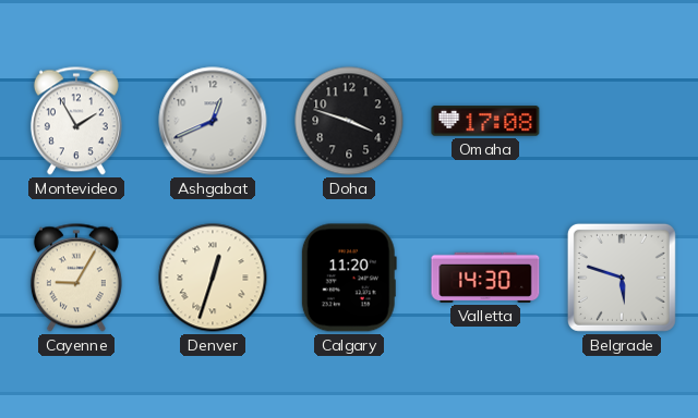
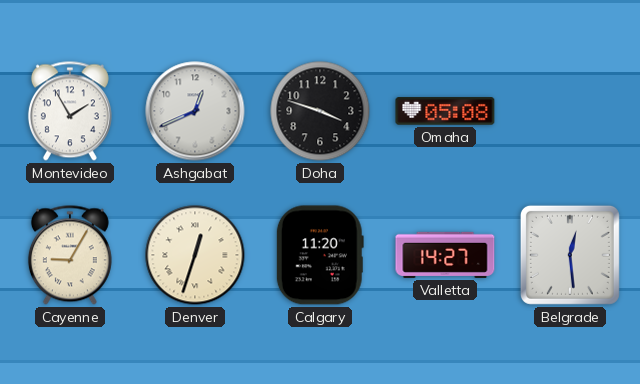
Omaha: 17:08 -> 05:08
Valletta: 14:30 -> 14:27
Belgrade: 5:48 -> 12:29
